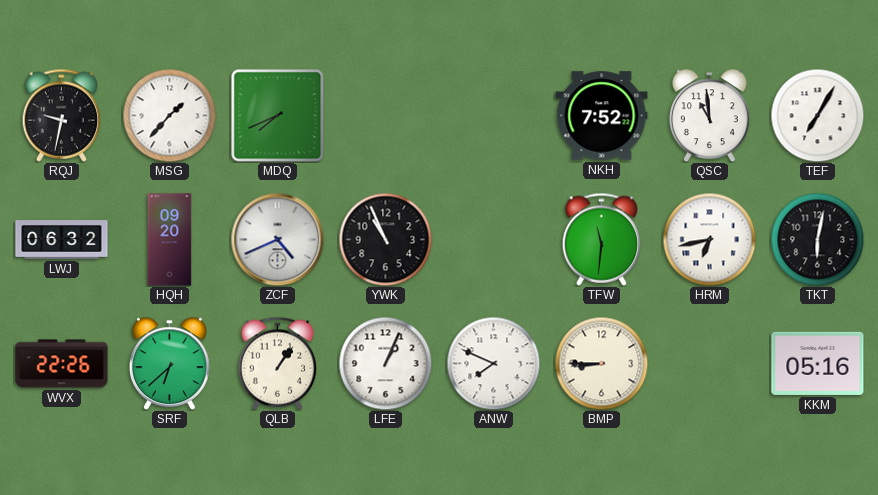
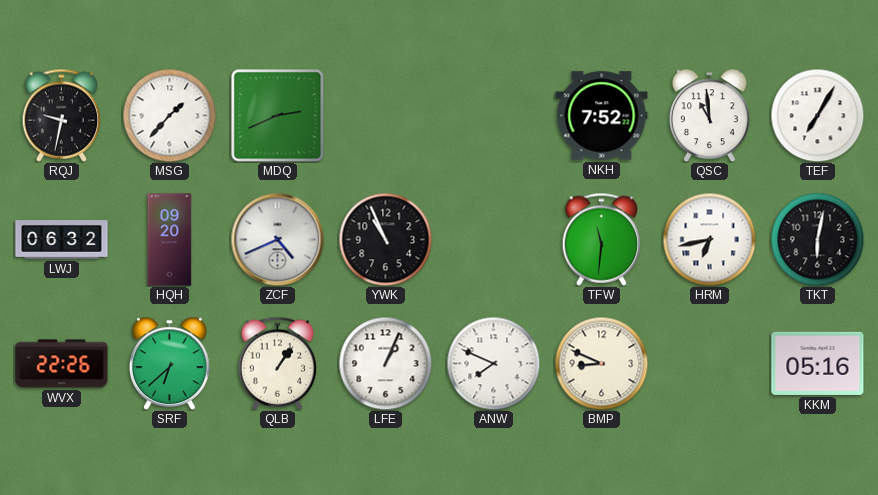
MDQ: 7:41 -> 2:41
BMP: 8:45 -> 8:49
